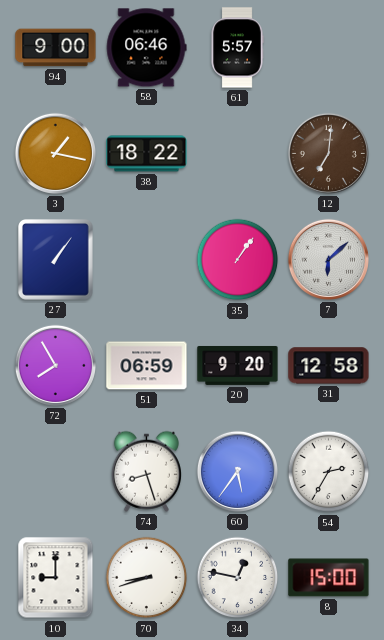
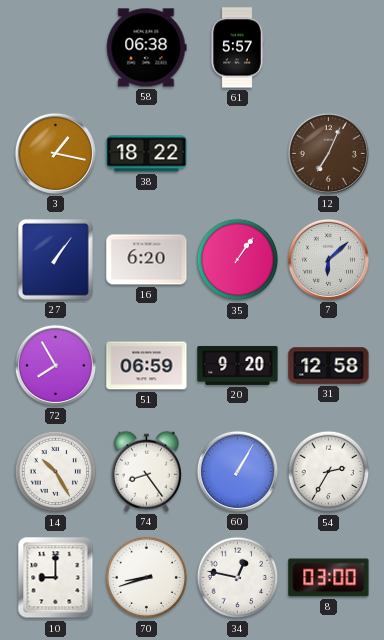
94: 9:00 -> none
58: 06:46 -> 06:38
12: 7:01 -> 7:04
16: none -> 6:20
14: none -> 10:25
74: 8:27 -> 8:24
60: 5:36 -> 1:05
8: 15:00 -> 03:00
